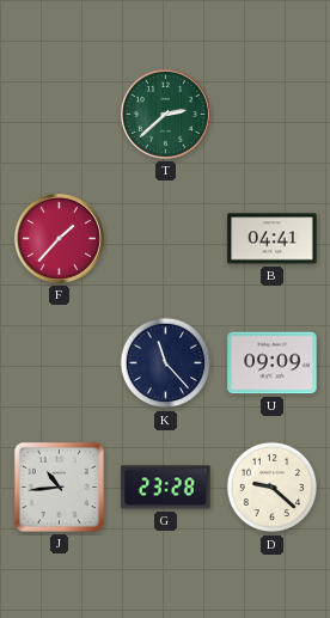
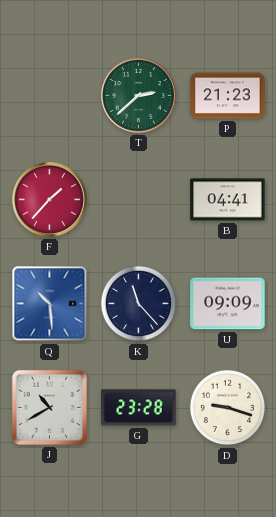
P: none -> 21:23
Q: none -> 10:29
J: 10:44 -> 10:40
D: 9:22 -> 9:18
